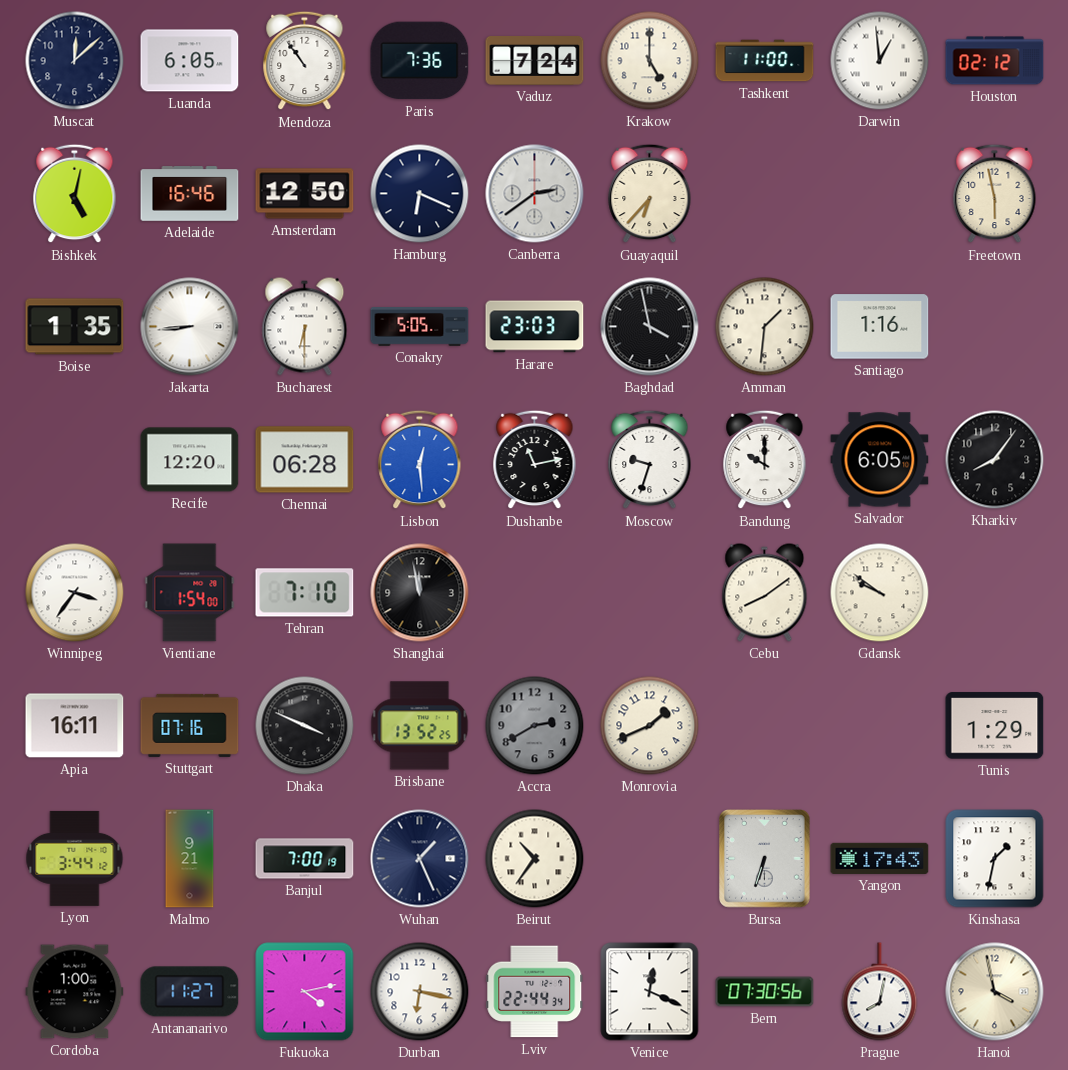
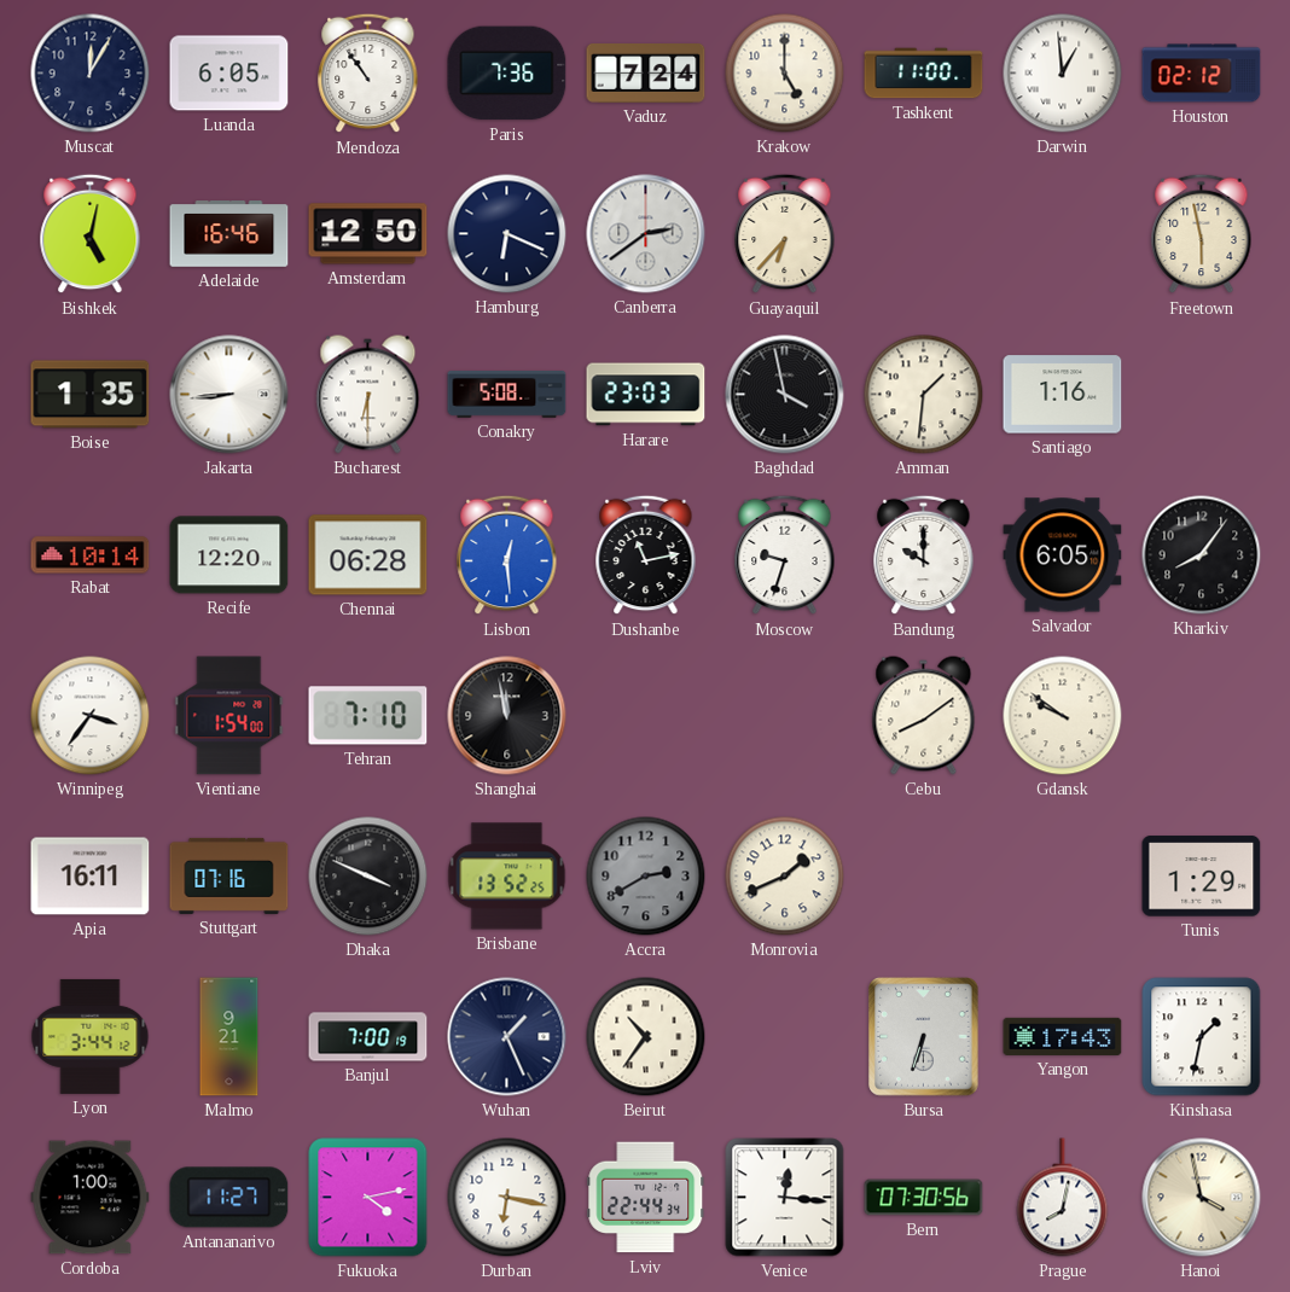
Muscat: 12:08 -> 12:05
Conakry: 5:05 -> 5:08
Rabat: none -> 10:14
Venice: 12:19 -> 12:16
